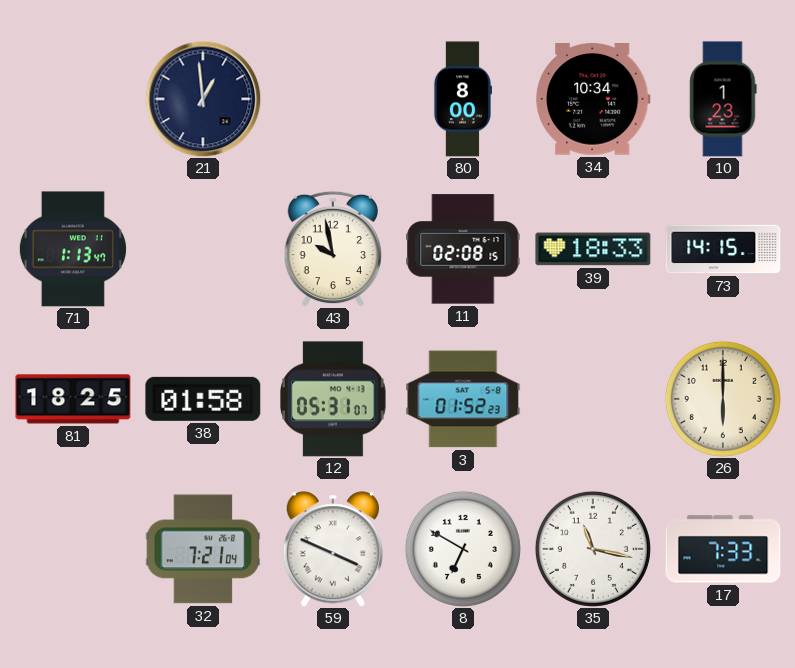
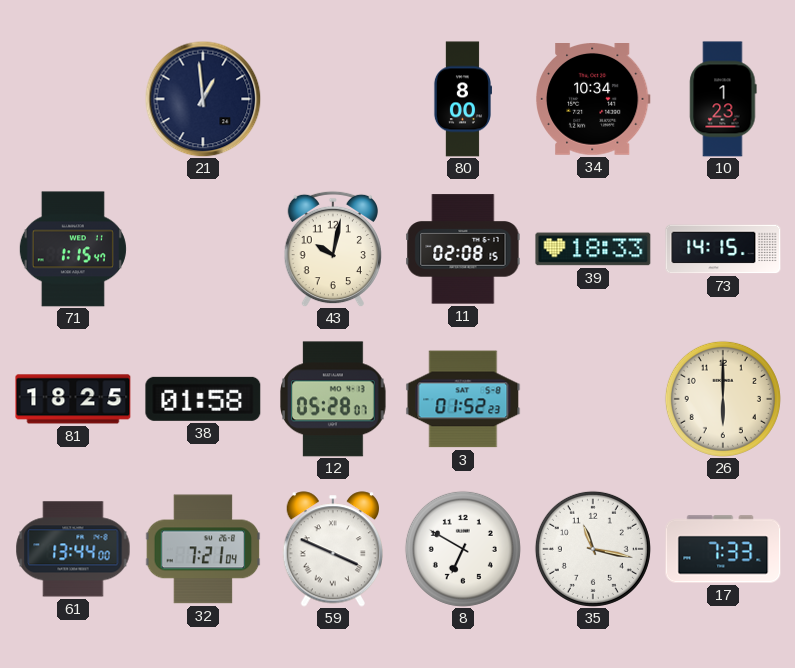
71: 1:13 -> 1:15
43: 9:58 -> 10:02
12: 05:31 -> 05:28
61: none -> 13:44
